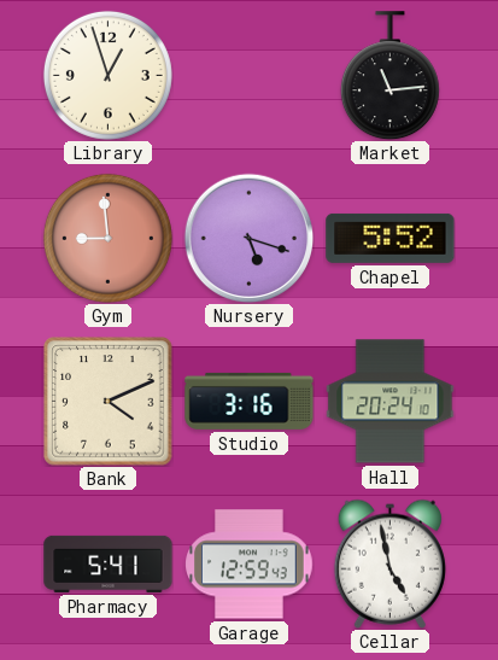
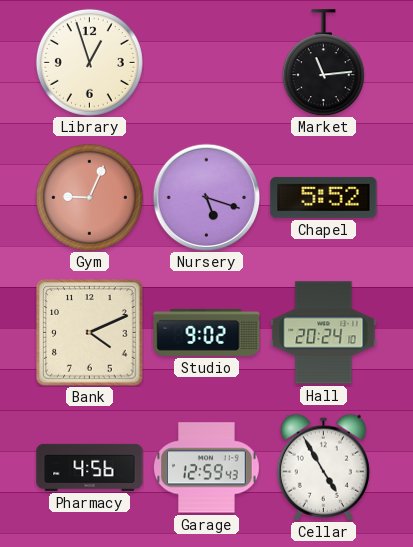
Gym: 8:59 -> 9:04
Studio: 3:16 -> 9:02
Pharmacy: 5:41 -> 4:56
Cellar: 4:58 -> 4:55
